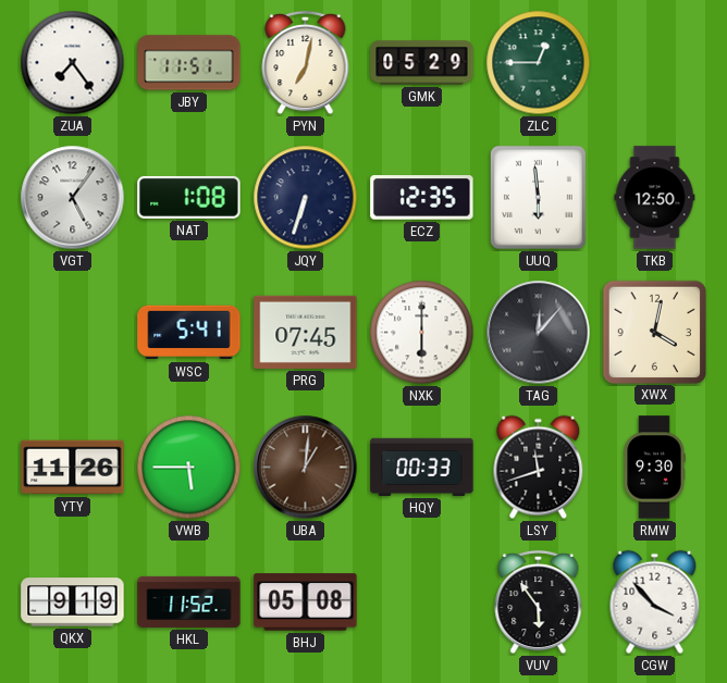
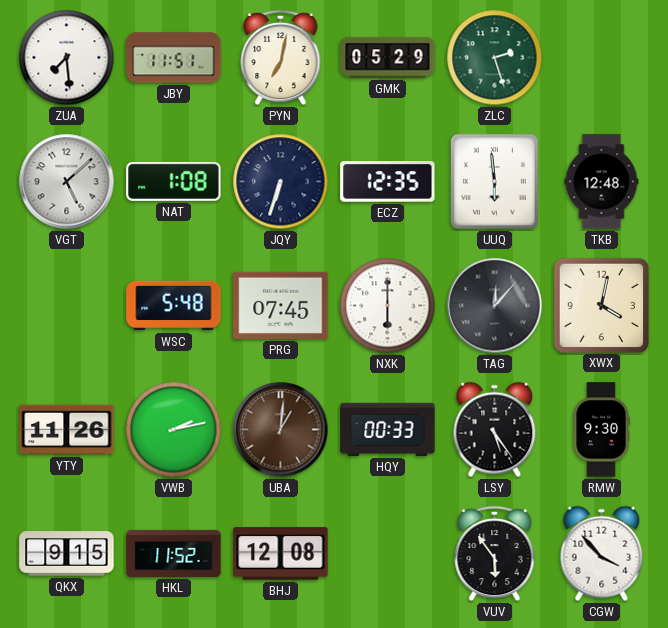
ZUA: 7:24 -> 7:29
ZLC: 12:45 -> 2:27
VGT: 5:06 -> 5:08
TKB: 12:50 -> 12:48
WSC: 5:41 -> 5:48
VWB: 5:45 -> 2:13
LSY: 11:42 -> 5:24
QKX: 9:19 -> 9:15
BHJ: 05:08 -> 12:08
